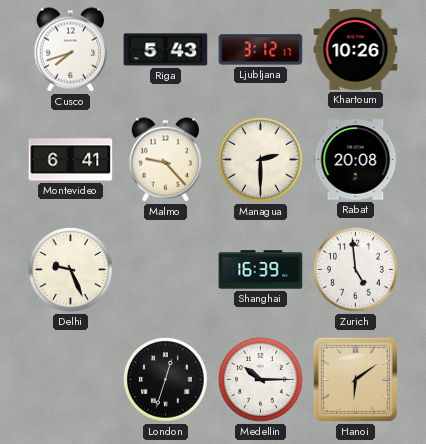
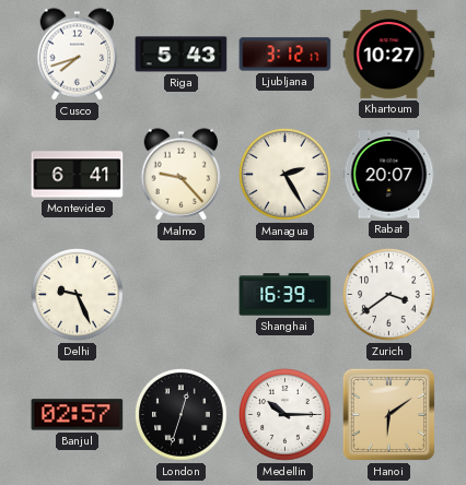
Khartoum: 10:26 -> 10:27
Managua: 2:30 -> 2:25
Rabat: 20:08 -> 20:07
Zurich: 4:59 -> 3:39
Banjul: none -> 02:57
